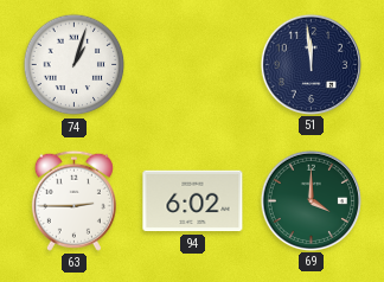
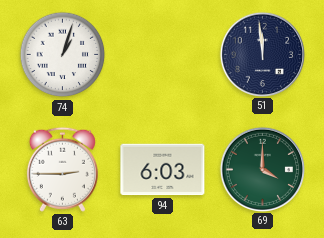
94: 6:02 -> 6:03
